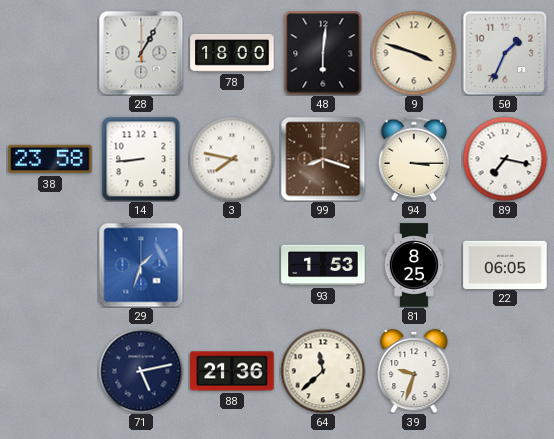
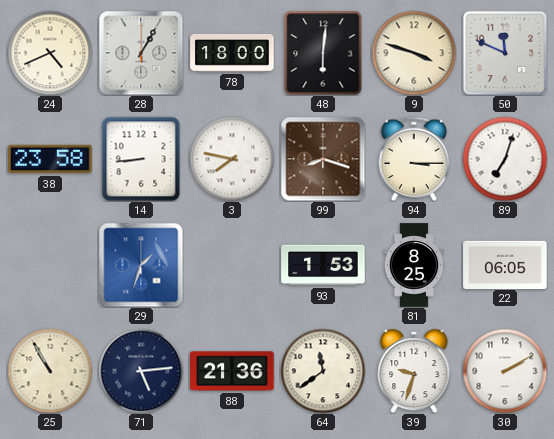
24: none -> 4:41
50: 1:34 -> 11:49
89: 7:17 -> 7:03
25: none -> 10:55
71: 5:13 -> 5:14
64: 11:38 -> 11:39
30: none -> 2:10
